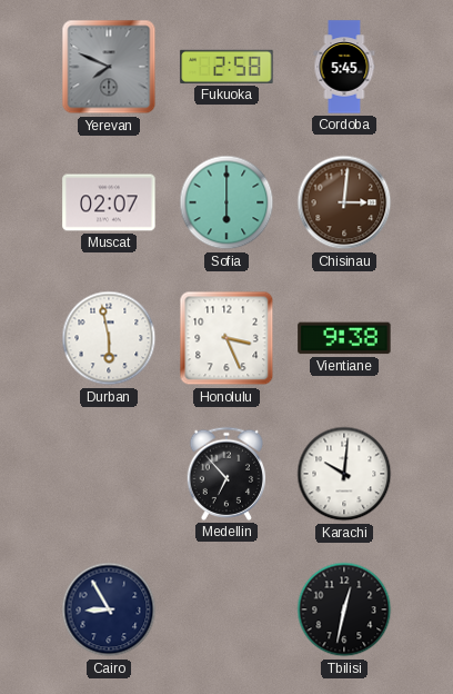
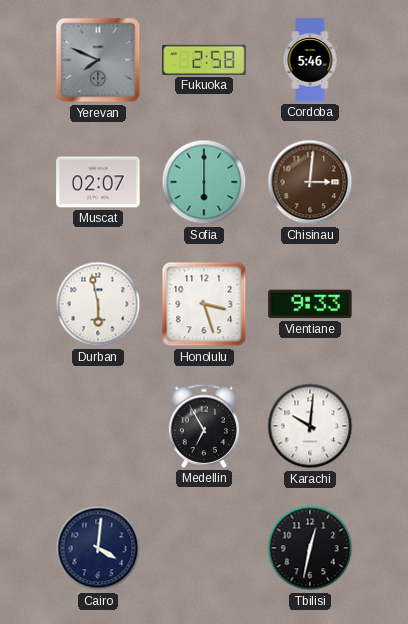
Cordoba: 5:45 -> 5:46
Honolulu: 3:26 -> 3:27
Vientiane: 9:38 -> 9:33
Medellin: 6:53 -> 6:55
Cairo: 8:55 -> 4:01
